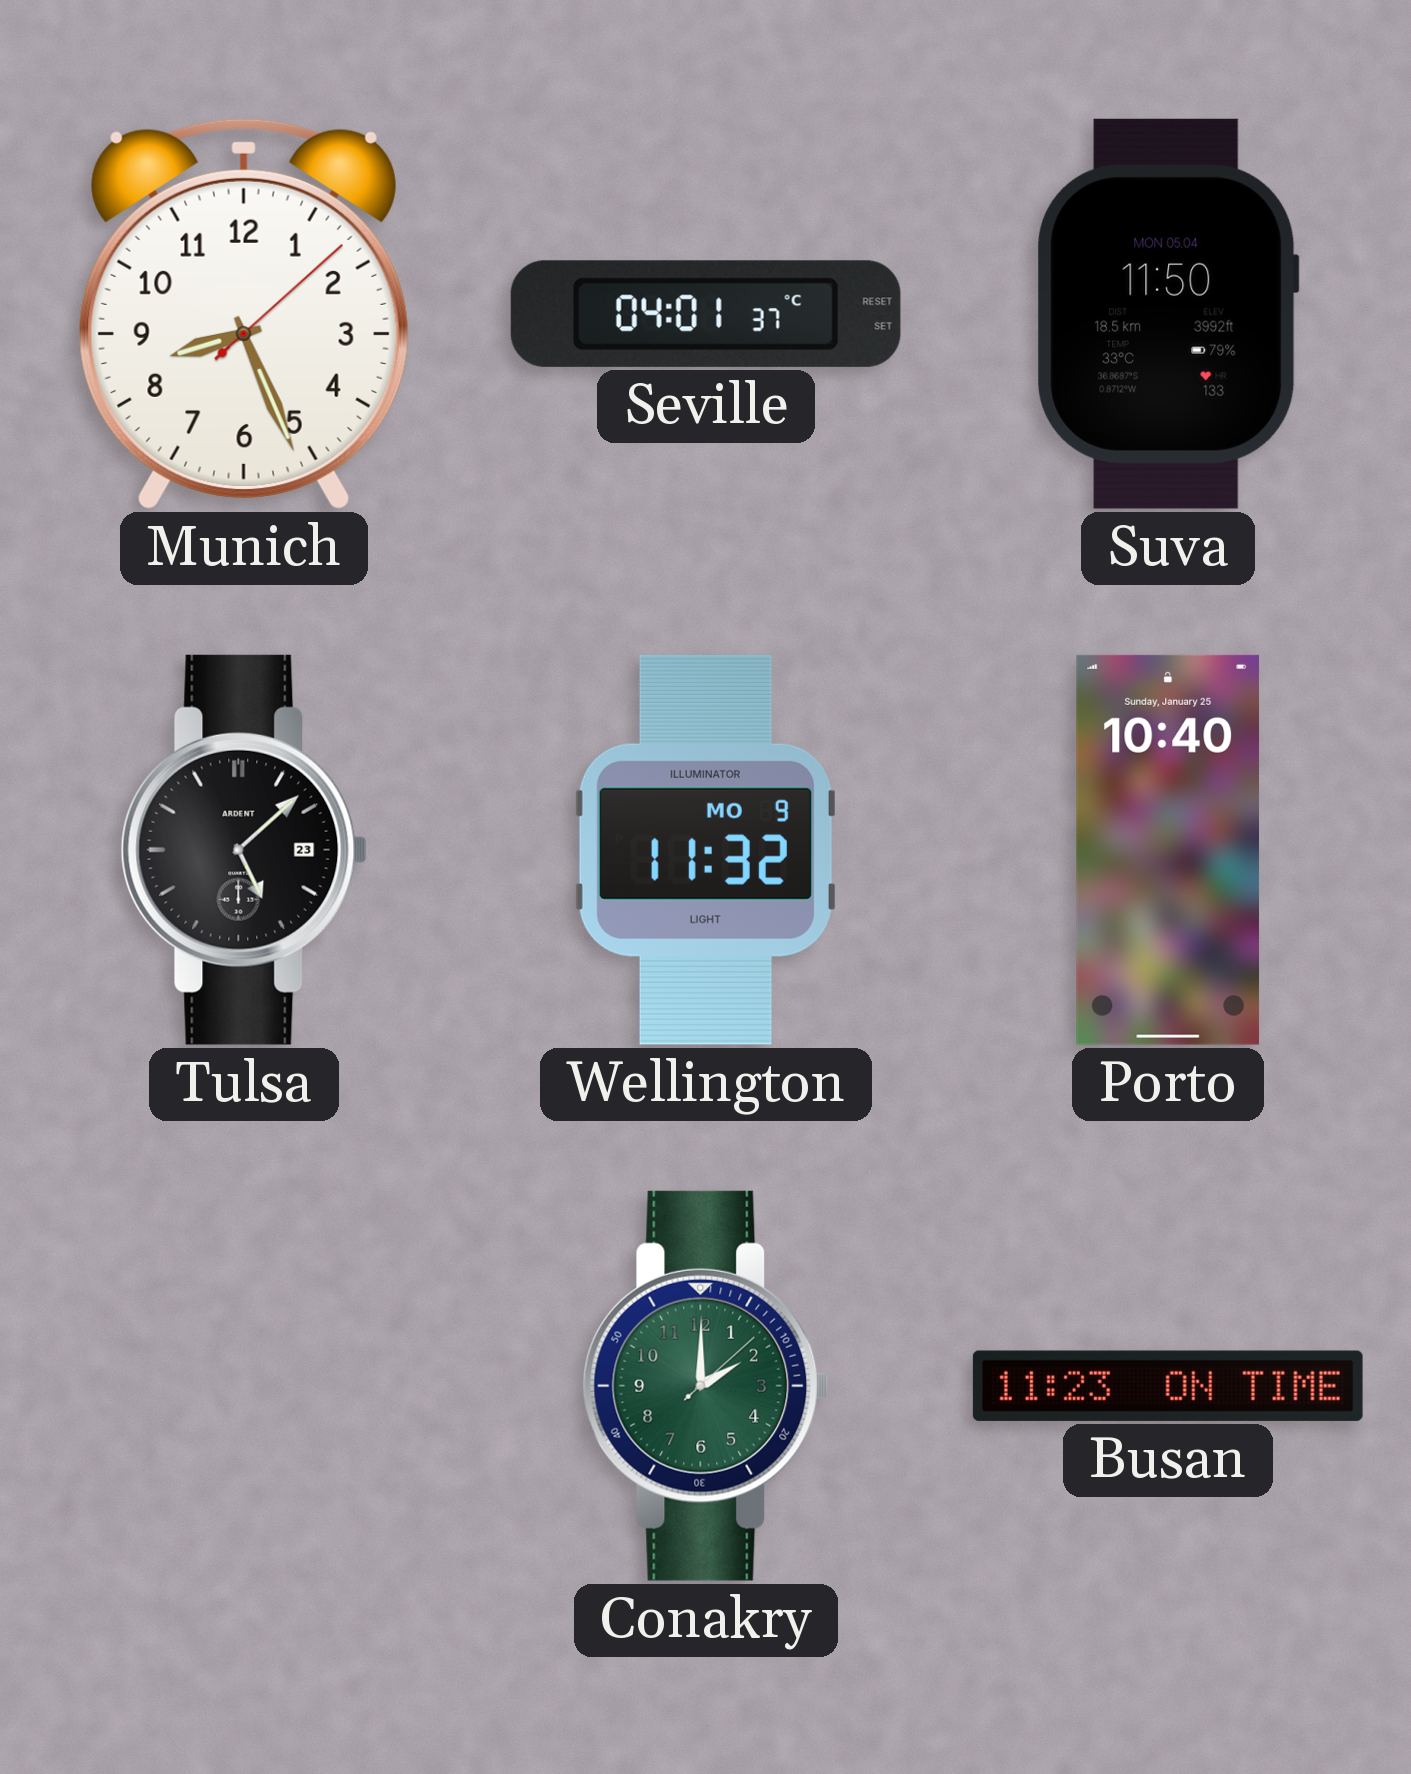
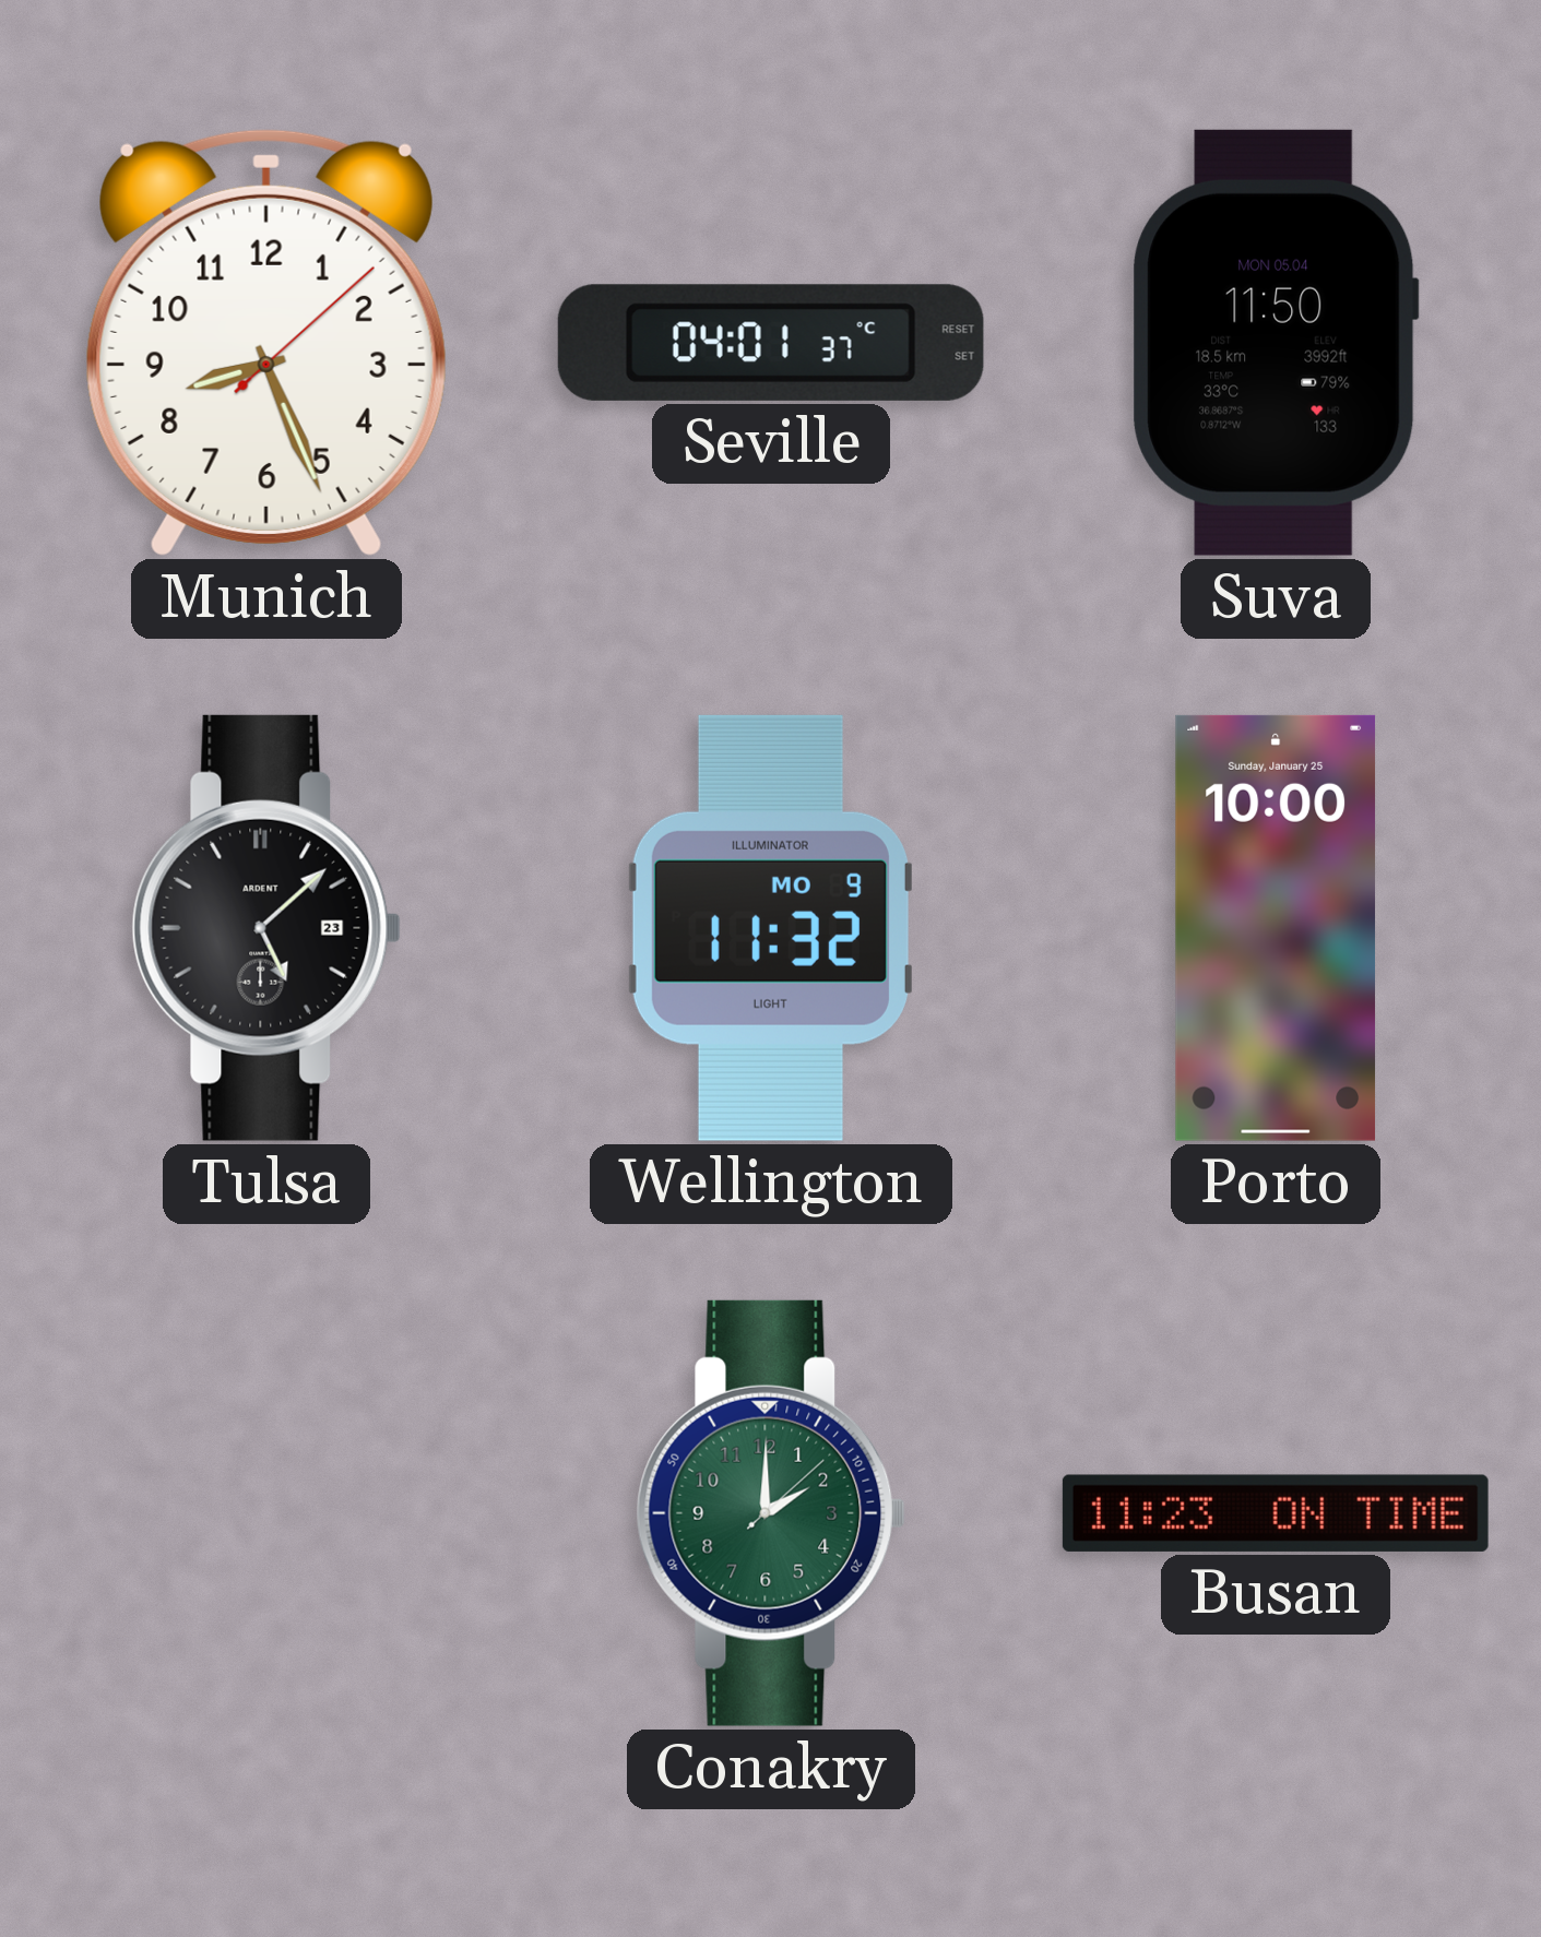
Porto: 10:40 -> 10:00
